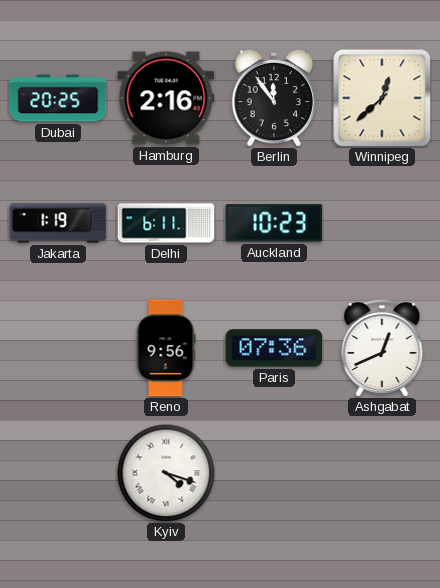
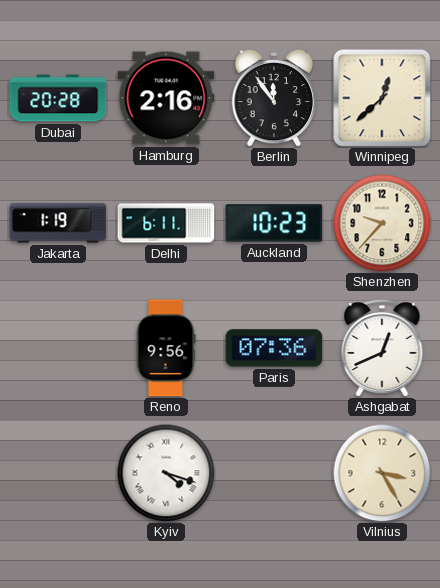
Dubai: 20:25 -> 20:28
Shenzhen: none -> 9:37
Vilnius: none -> 3:25
